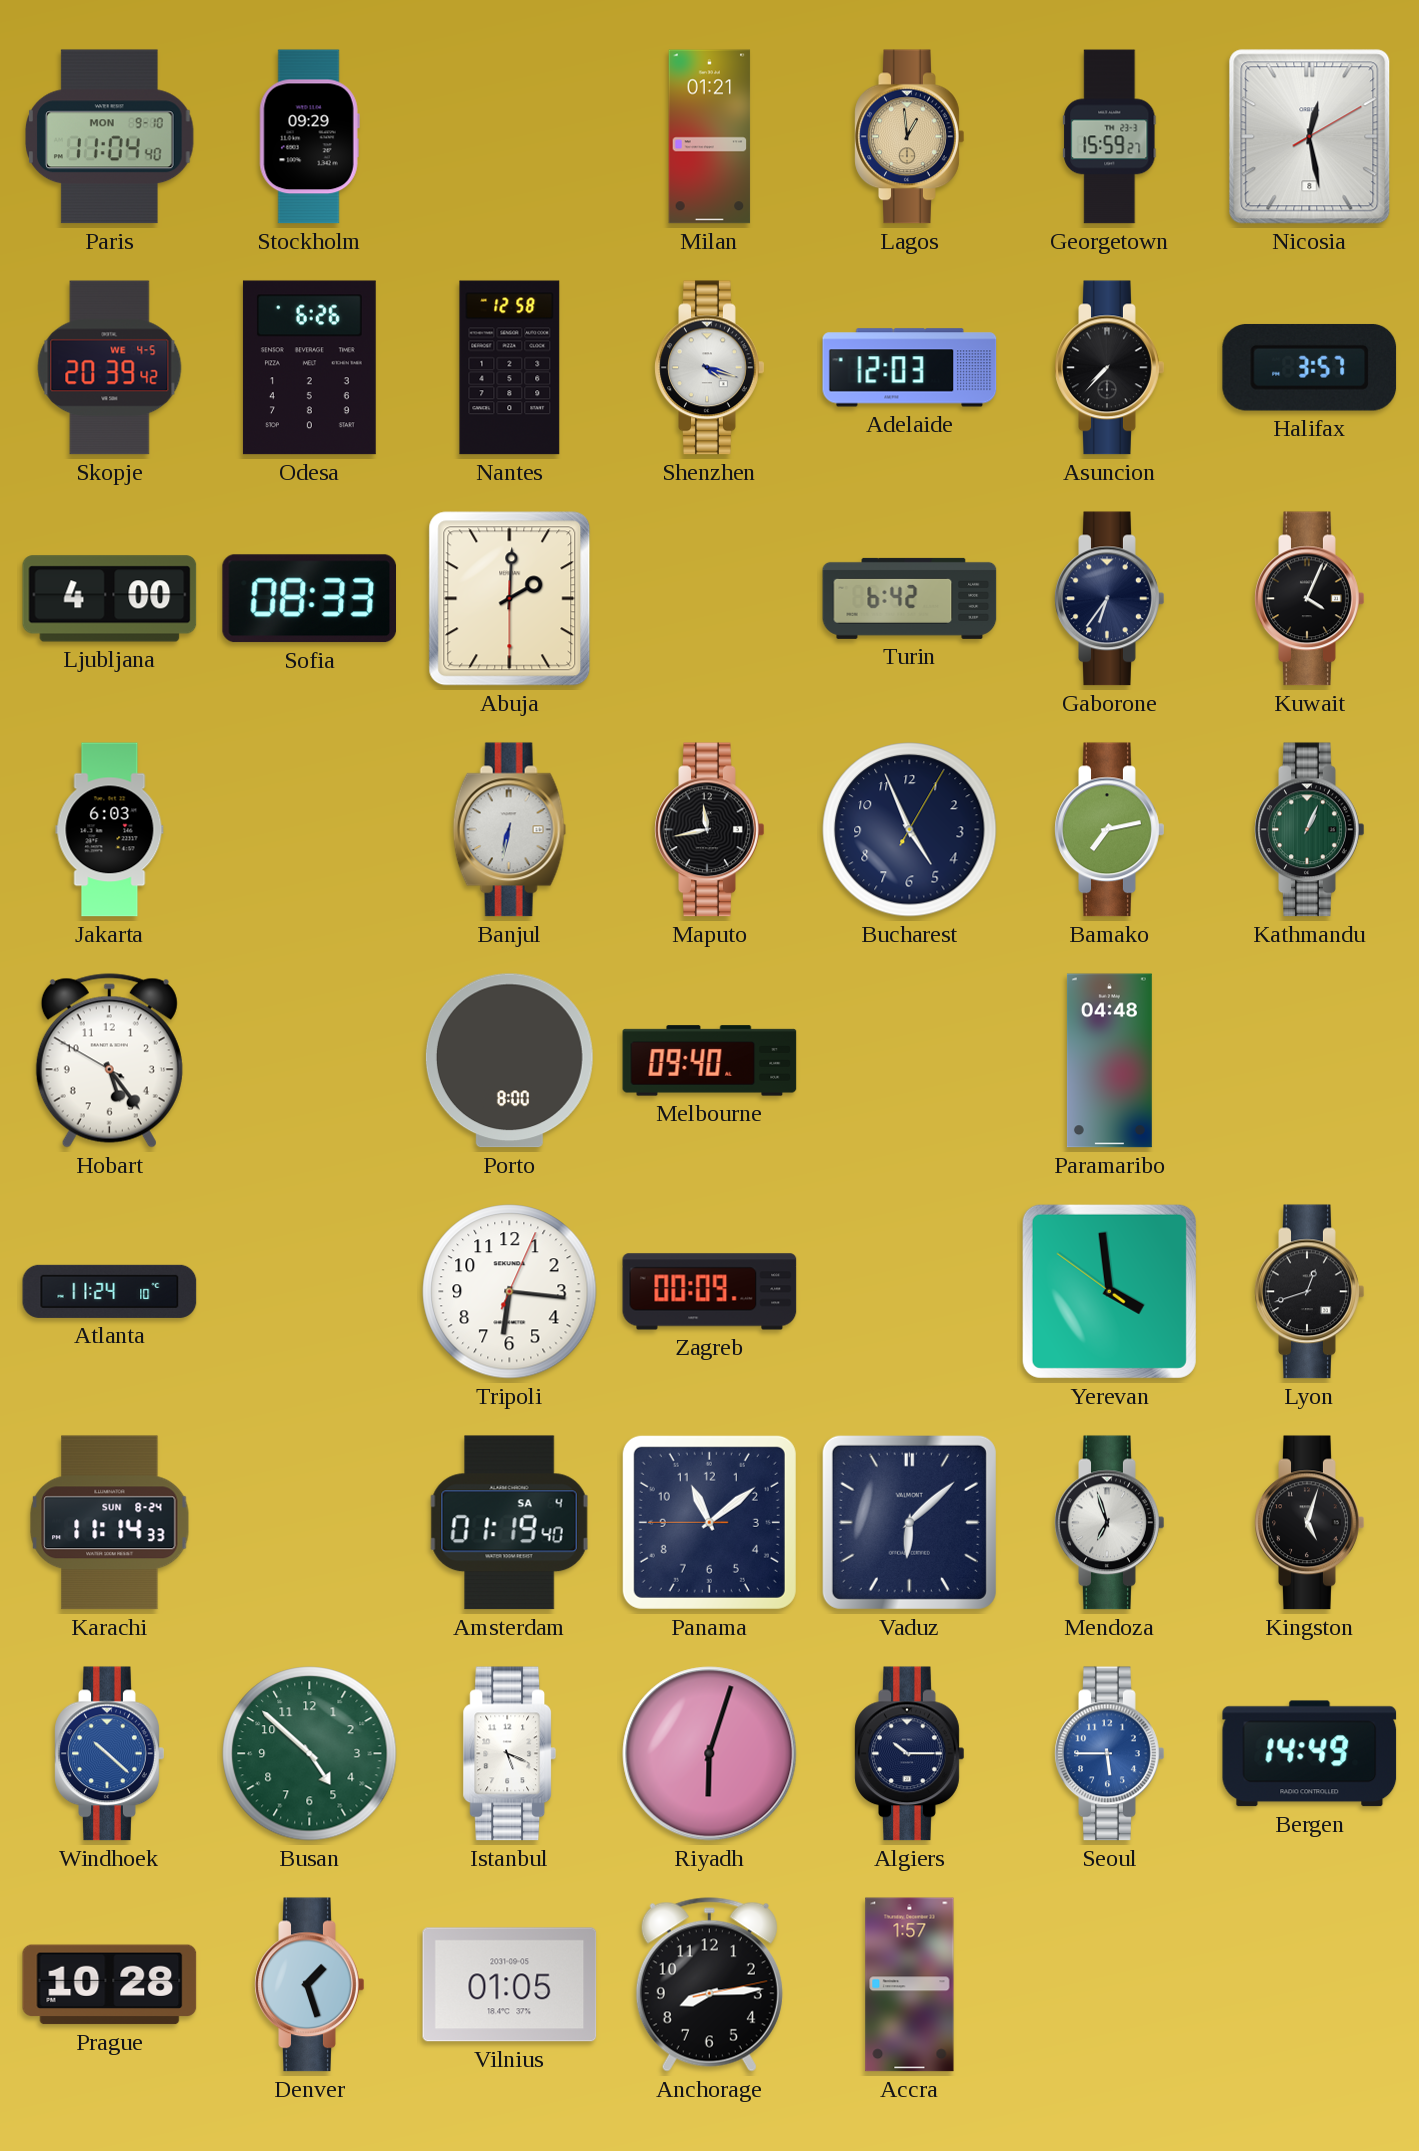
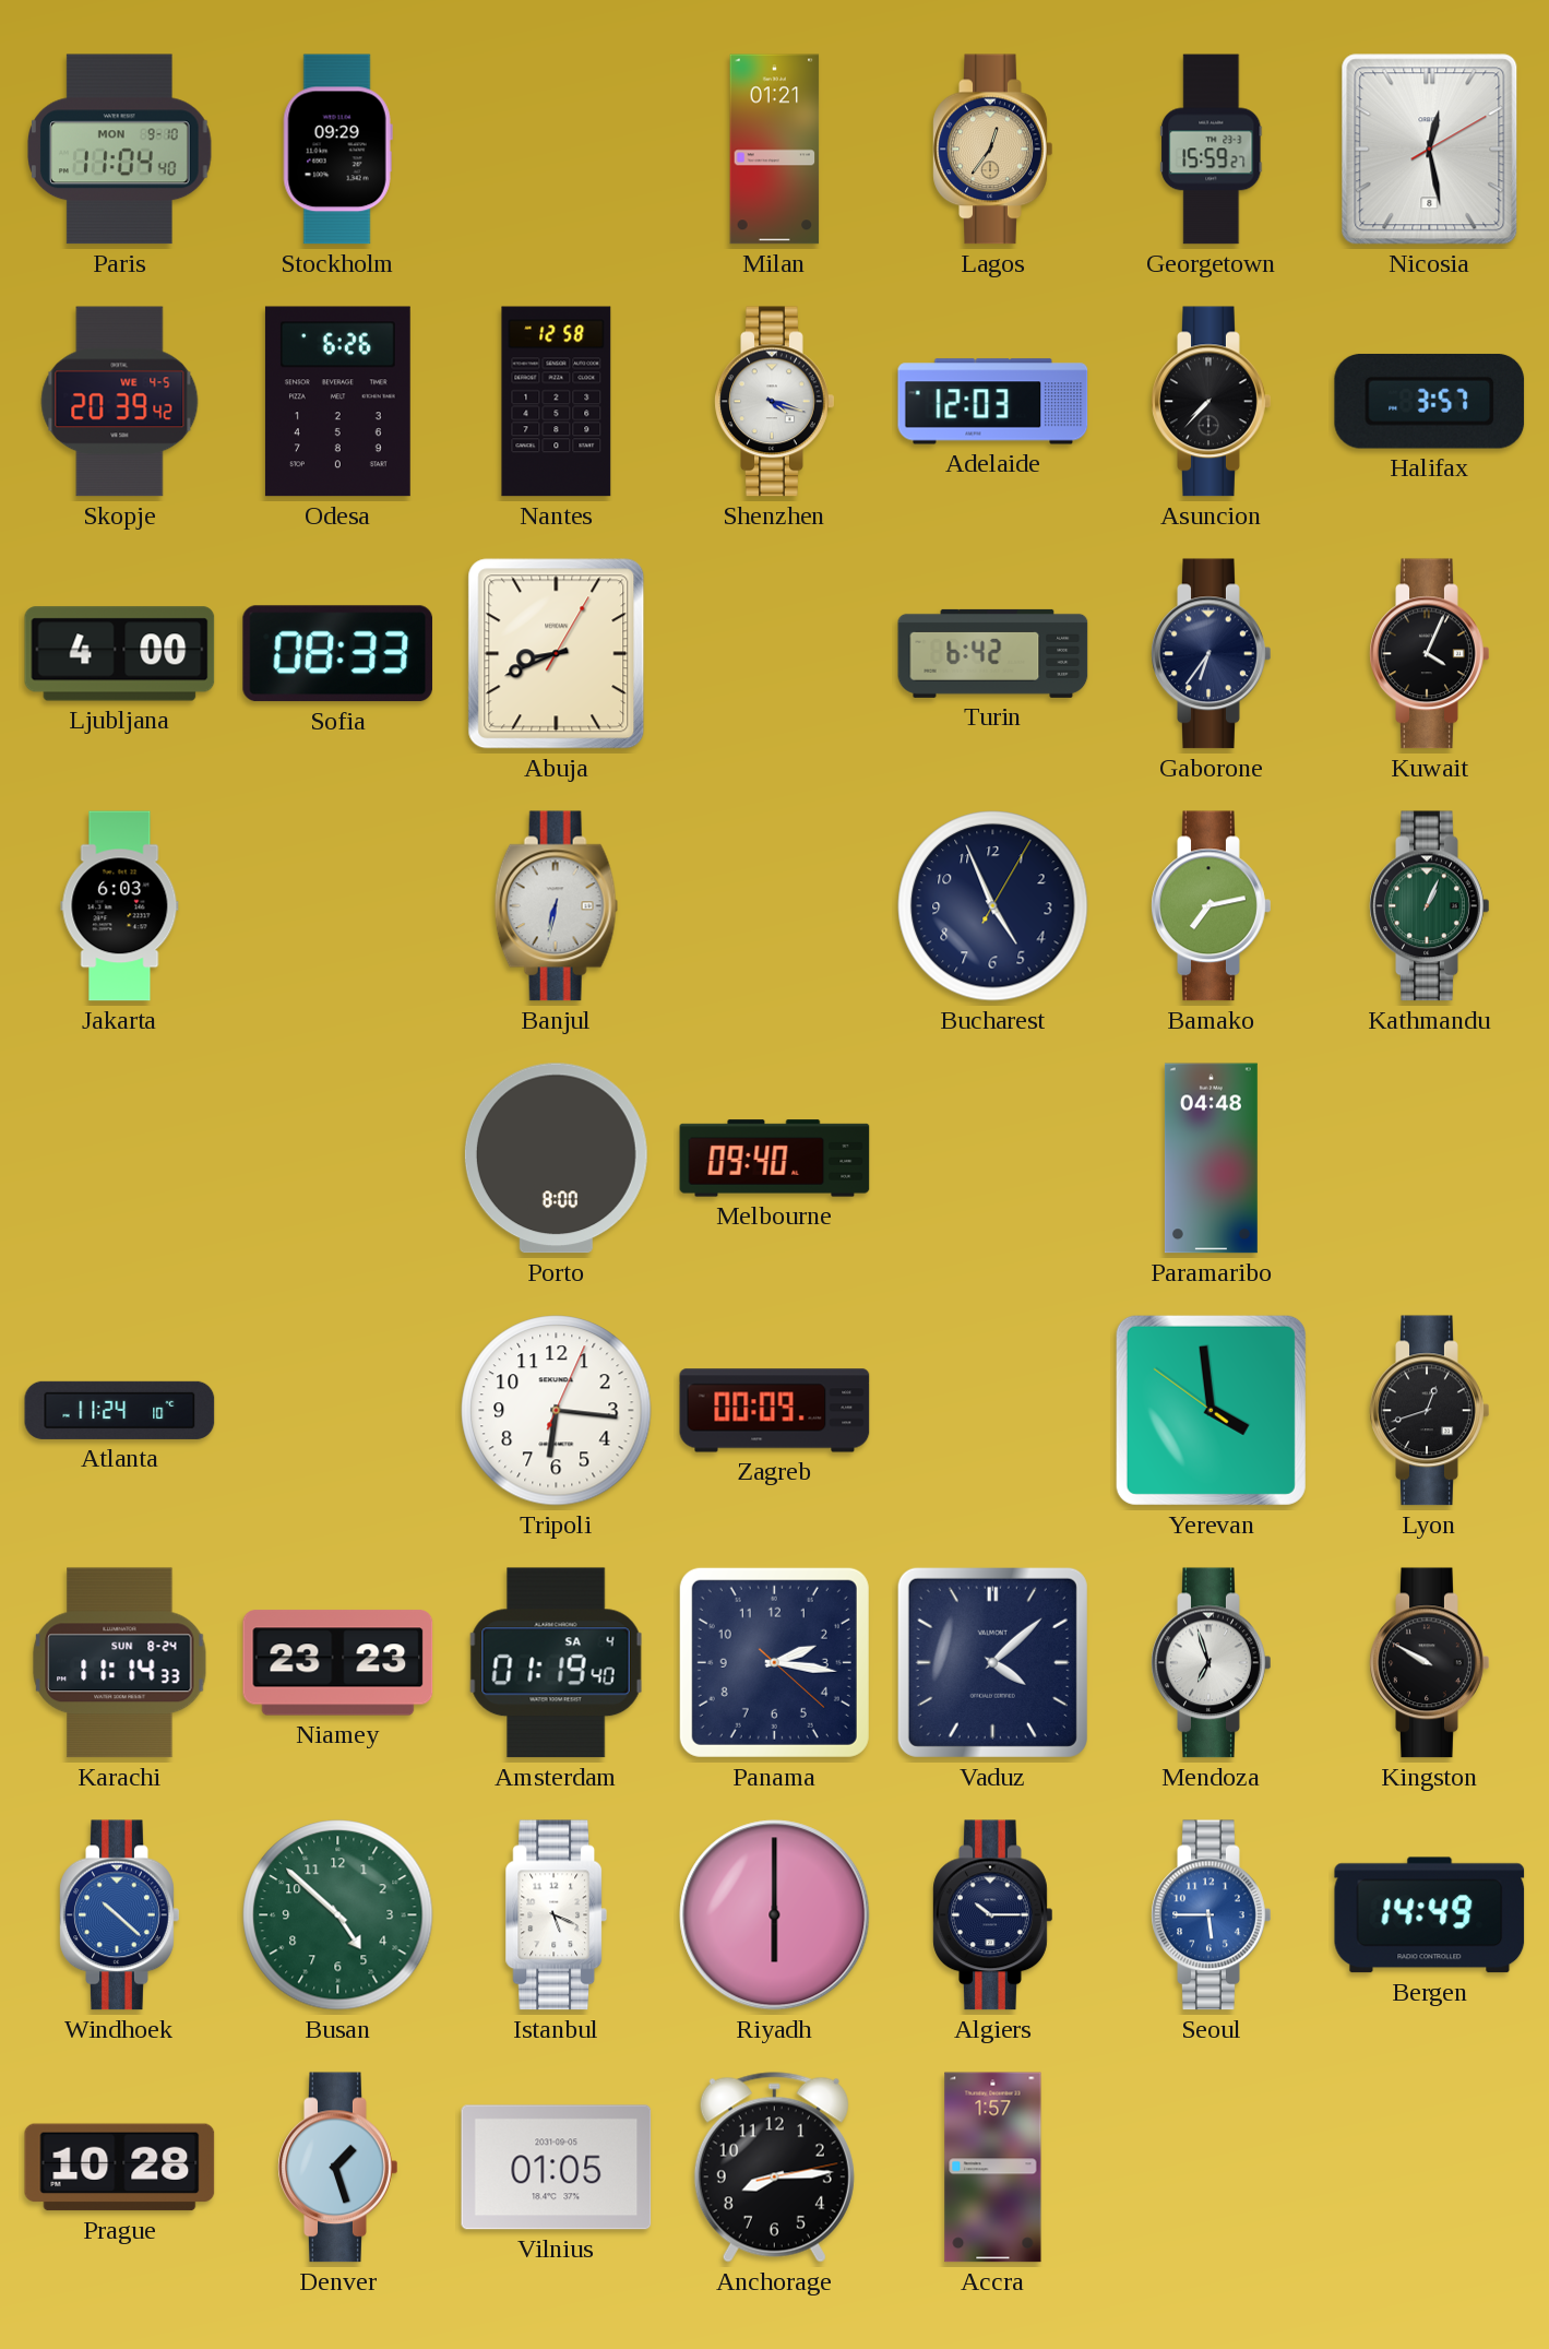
Lagos: 12:59 -> 12:36
Abuja: 2:00 -> 8:41
Maputo: 11:43 -> none
Hobart: 5:23 -> none
Niamey: none -> 23:23
Panama: 11:08 -> 2:16
Vaduz: 6:08 -> 4:08
Kingston: 5:03 -> 9:50
Riyadh: 6:03 -> 6:00
